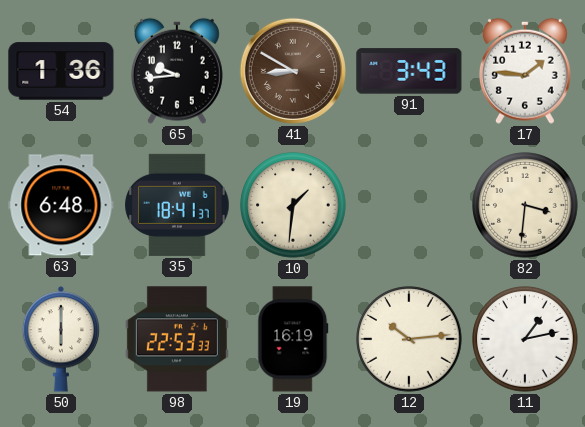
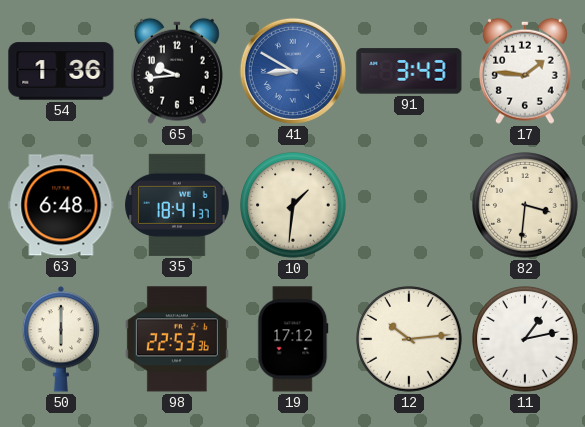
41 dial: brown -> blue
98: 22:53:33 -> 22:53:36
19: 16:19 -> 17:12
